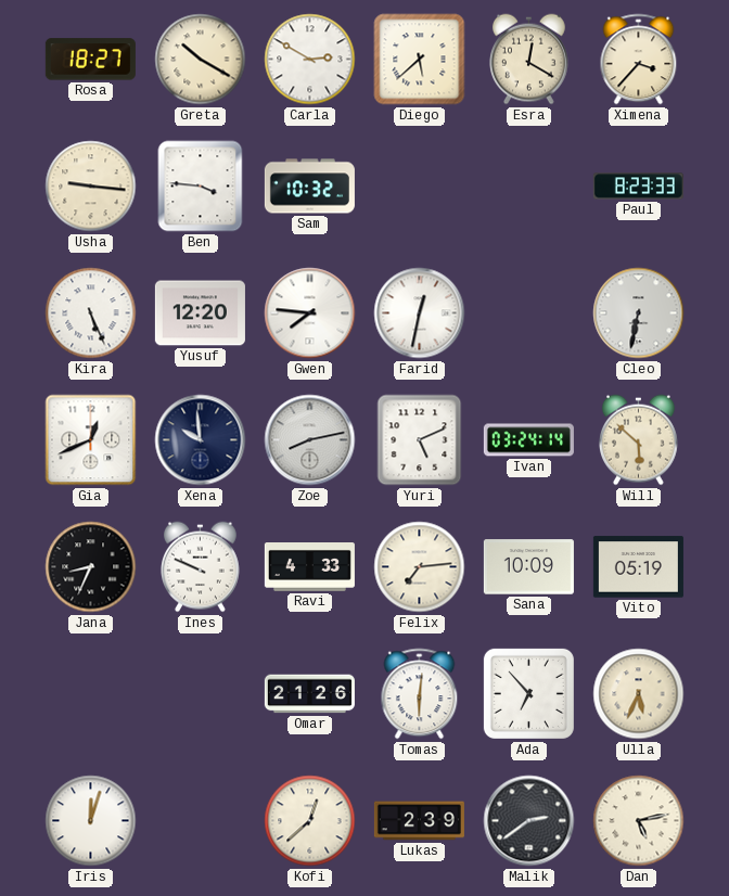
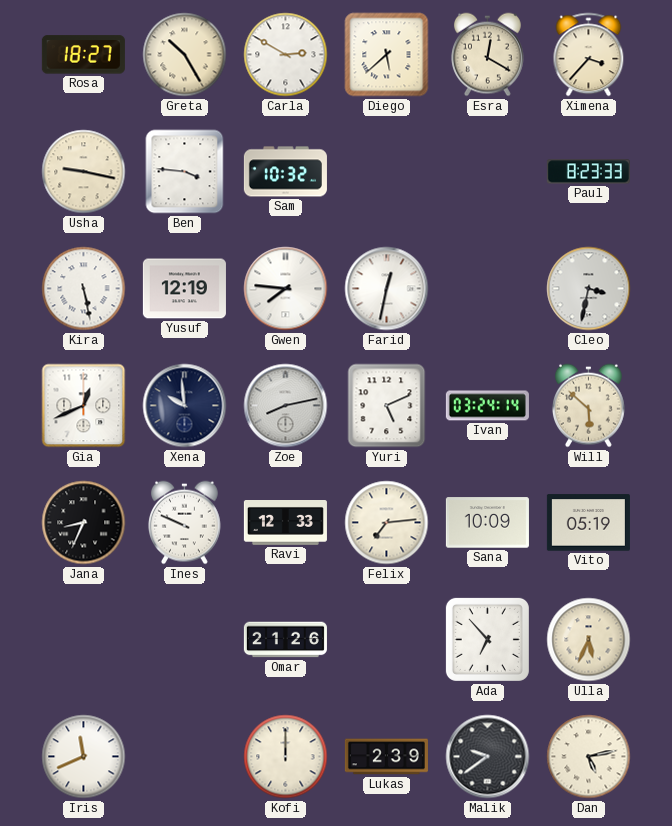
Greta: 10:20 -> 10:25
Usha: 9:16 -> 9:17
Kira: 5:26 -> 5:28
Yusuf: 12:20 -> 12:19
Cleo: 6:32 -> 3:32
Ravi: 4:33 -> 12:33
Tomas: 6:01 -> none
Iris: 12:03 -> 11:41
Kofi: 12:38 -> 12:00
Malik: 2:39 -> 9:39
